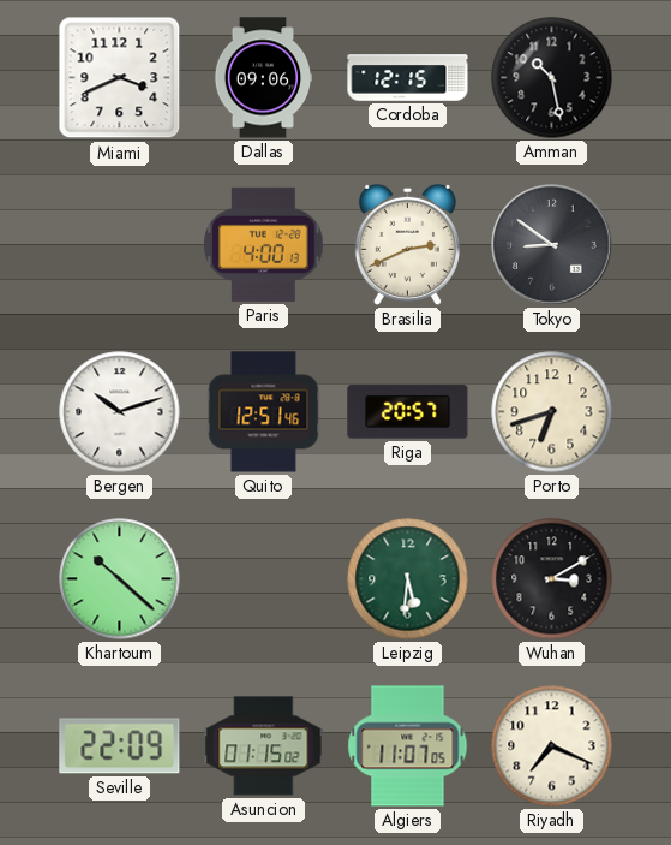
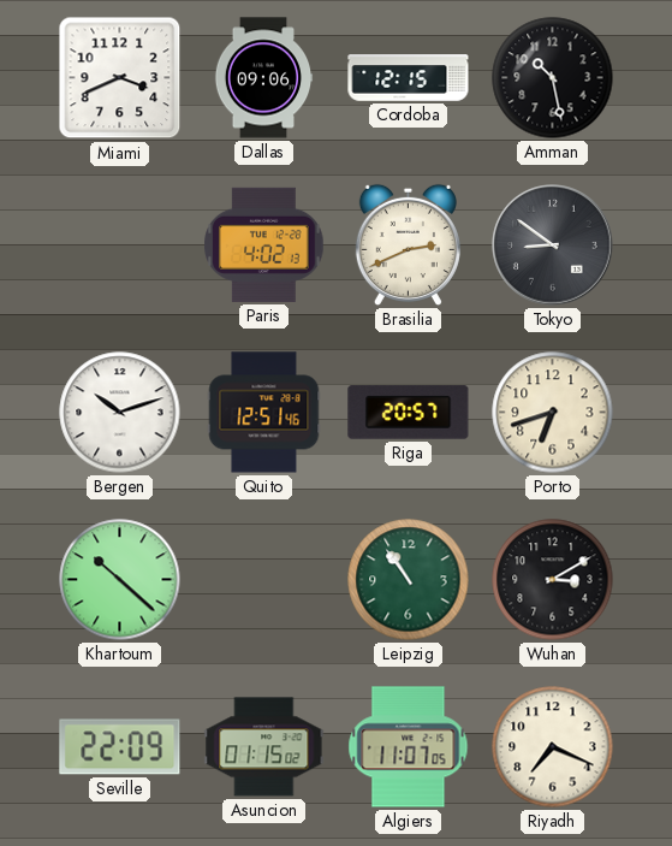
Paris: 4:00 -> 4:02
Leipzig: 5:31 -> 10:54
